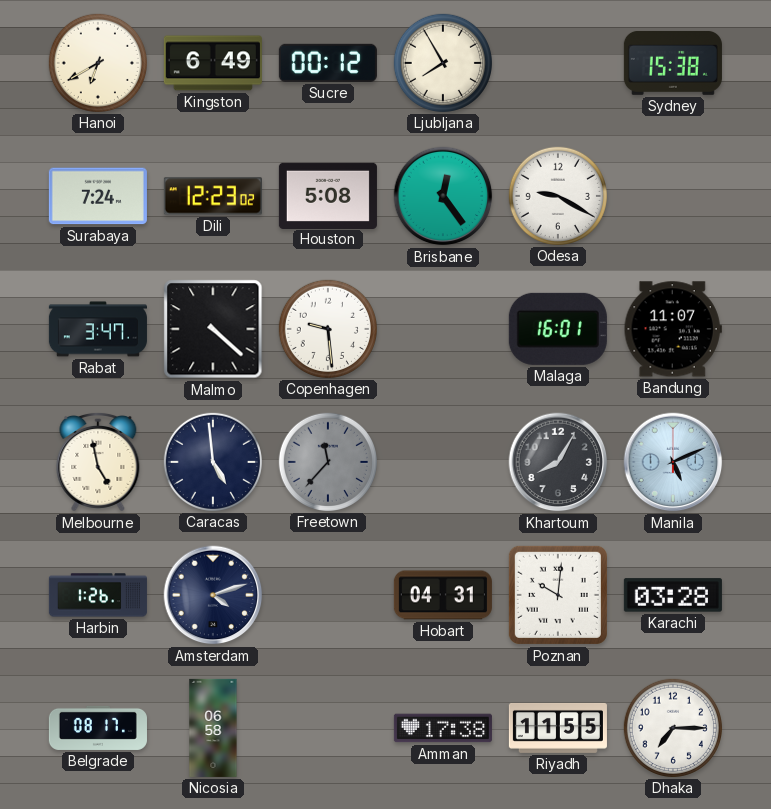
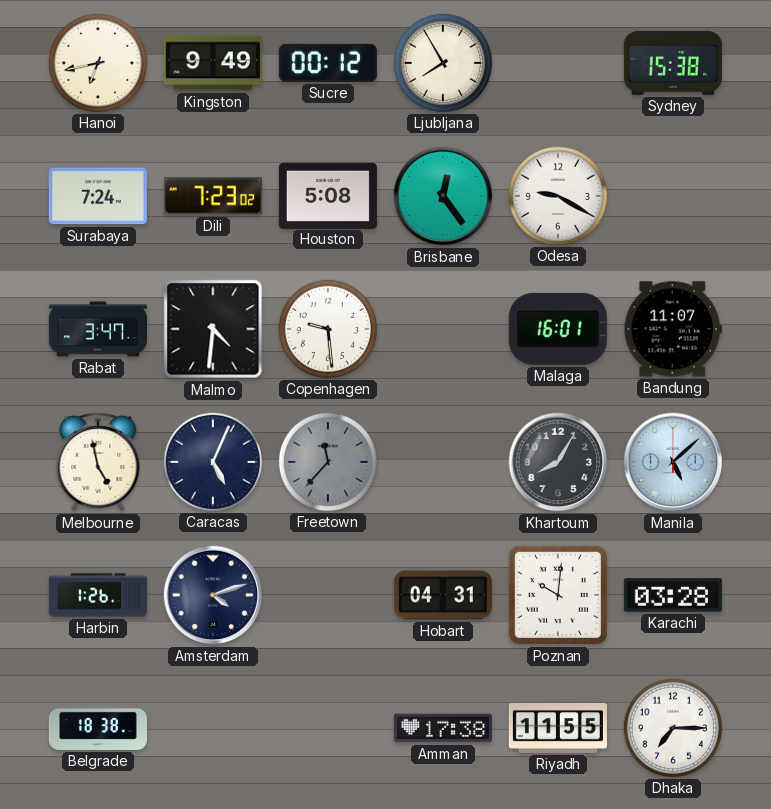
Hanoi: 6:40 -> 6:43
Kingston: 6:49 -> 9:49
Dili: 12:23 -> 7:23
Malmo: 4:22 -> 4:31
Caracas: 4:59 -> 5:04
Manila: 5:11 -> 5:08
Belgrade: 08:17 -> 18:38
Nicosia: 06:58 -> none
